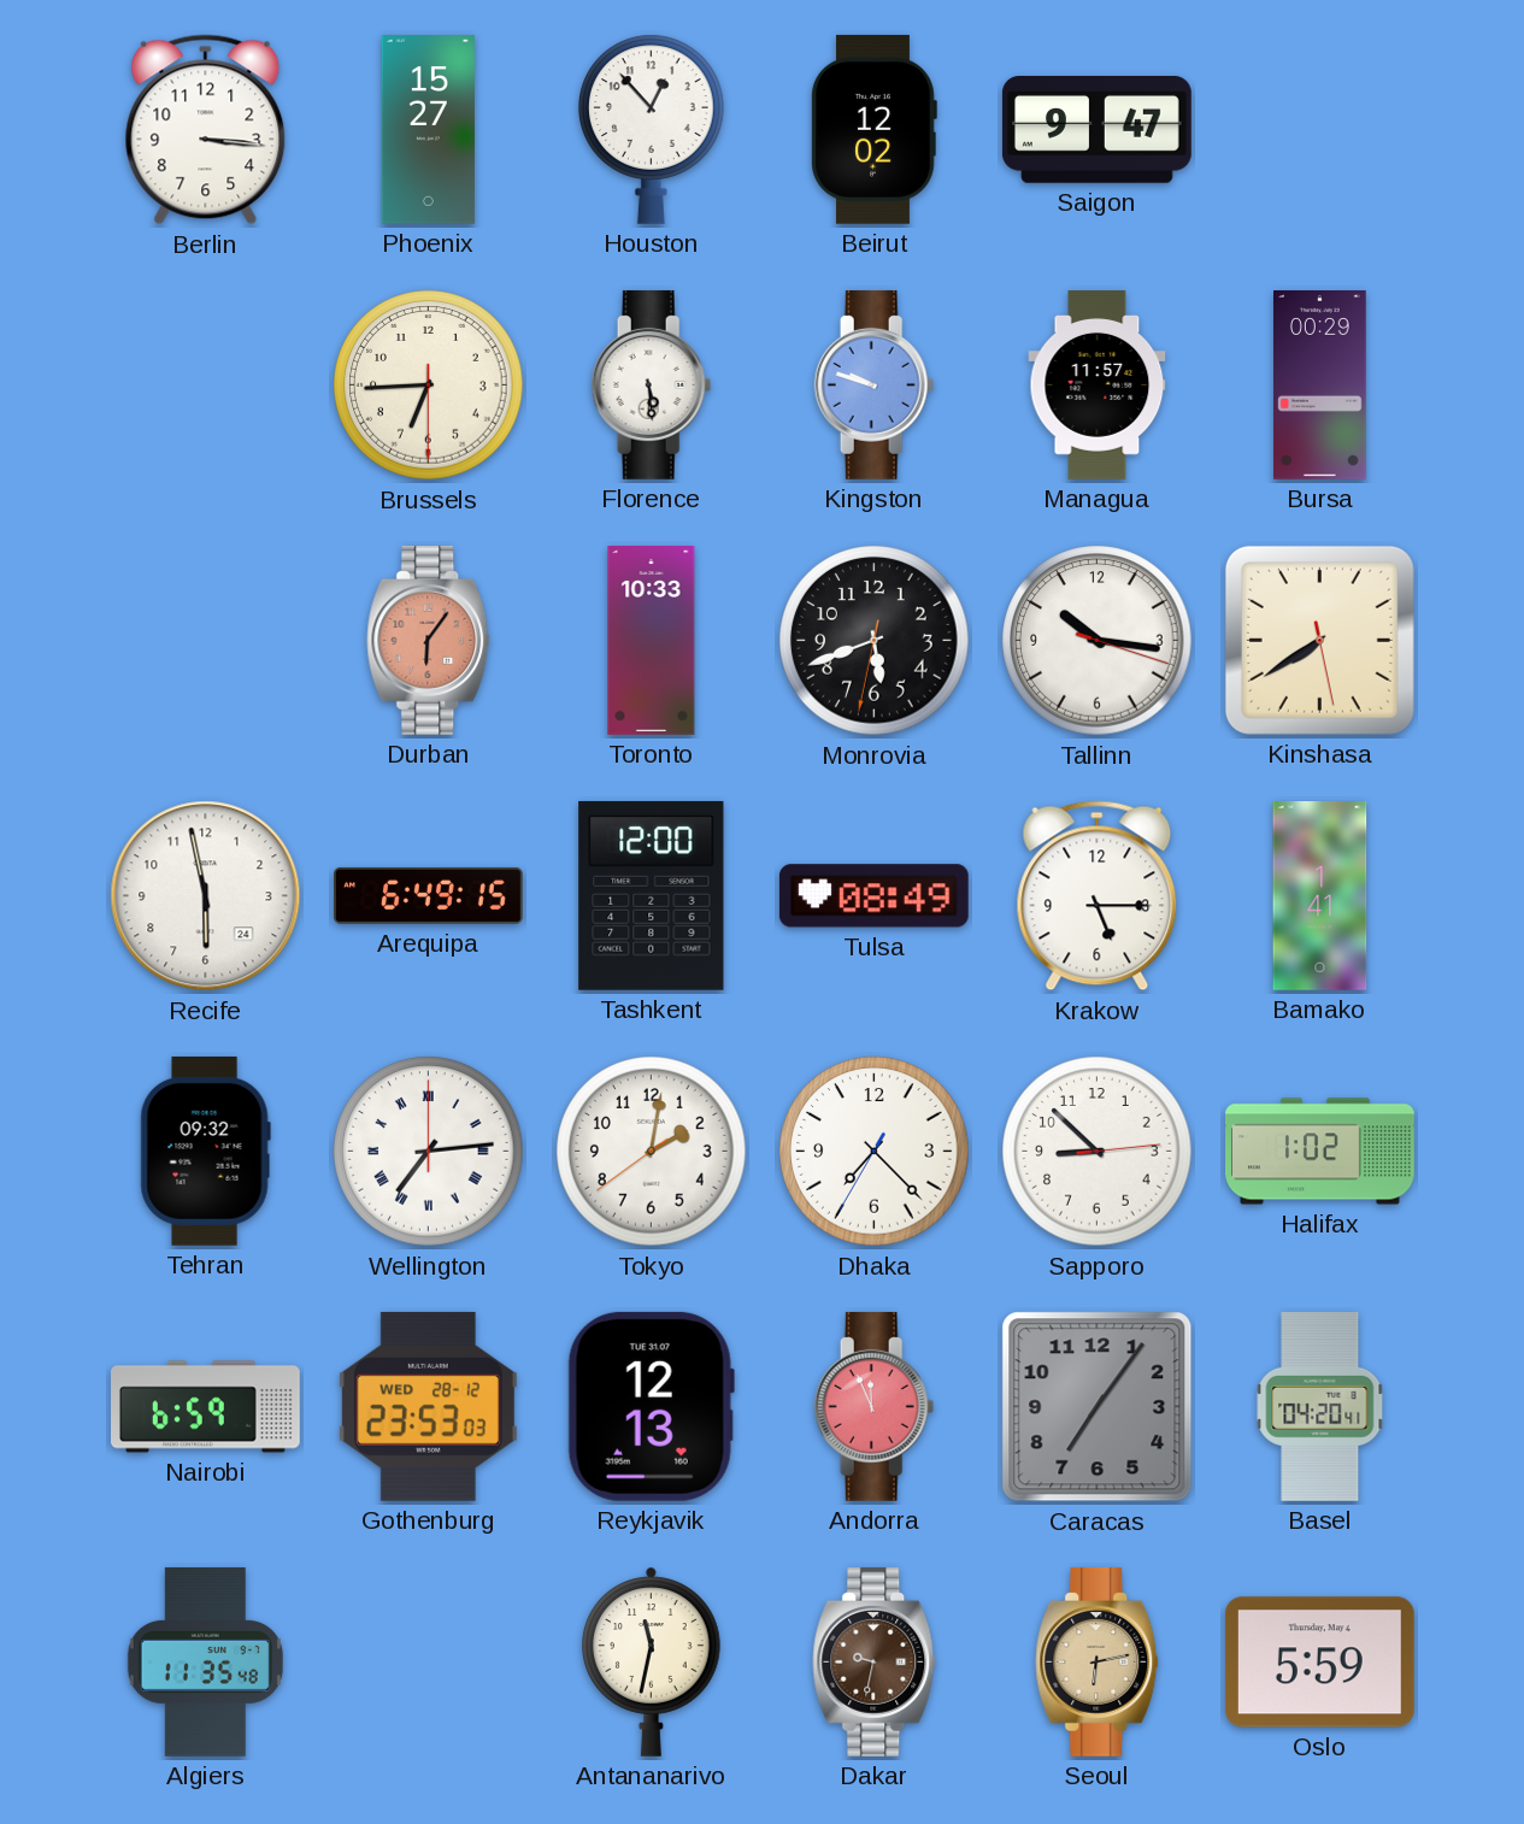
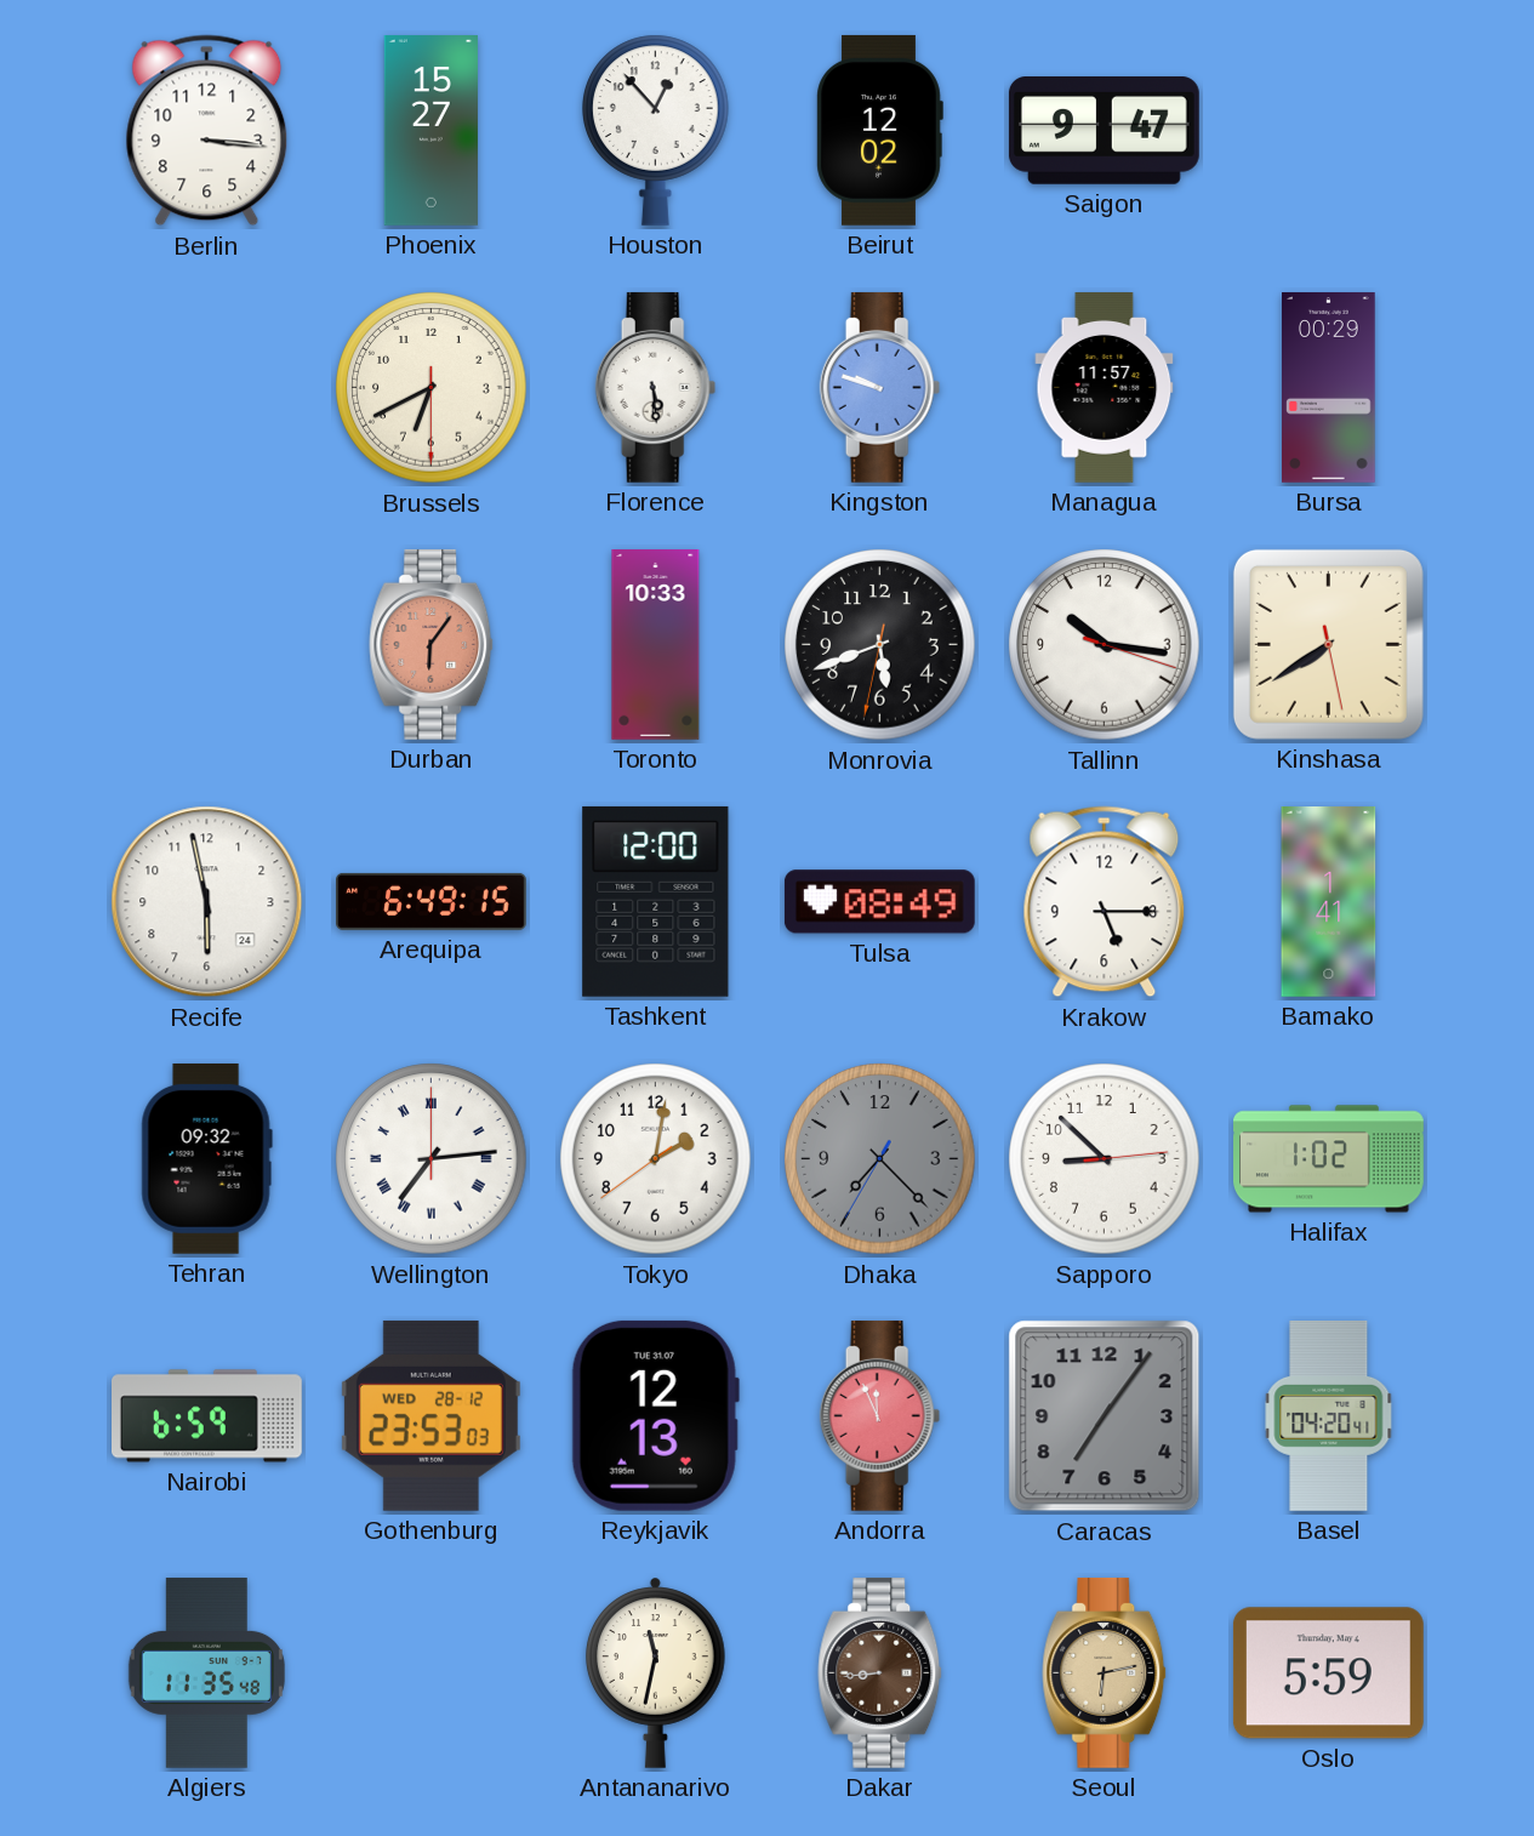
Brussels: 6:44 -> 6:40
Dhaka dial: white -> grey
Dakar: 9:32 -> 8:44
